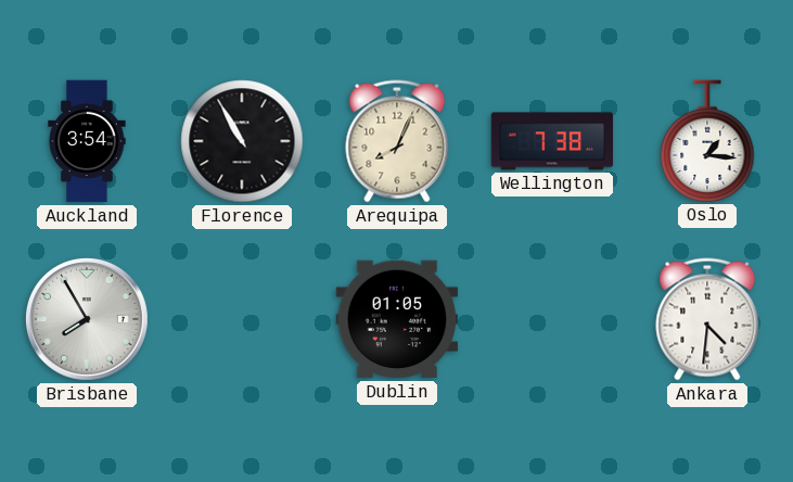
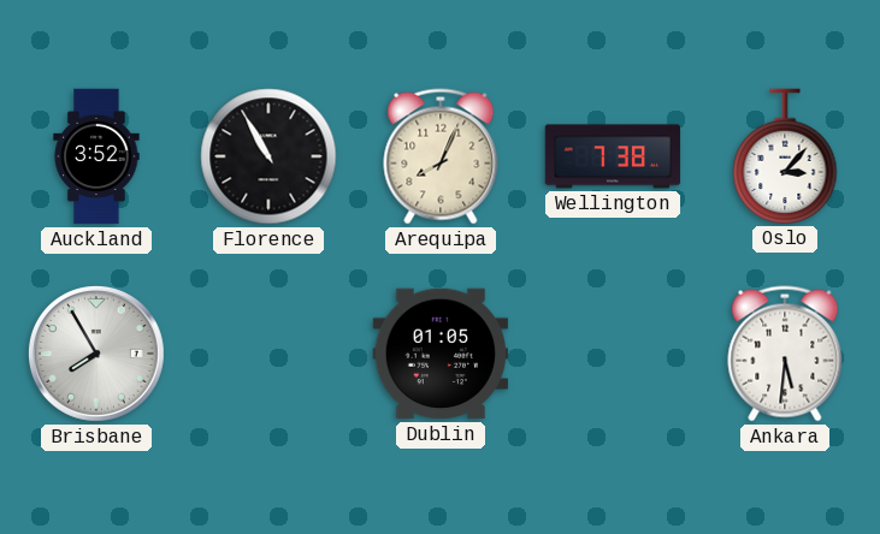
Auckland: 3:54 -> 3:52
Oslo: 1:16 -> 3:07
Ankara: 4:31 -> 5:31
